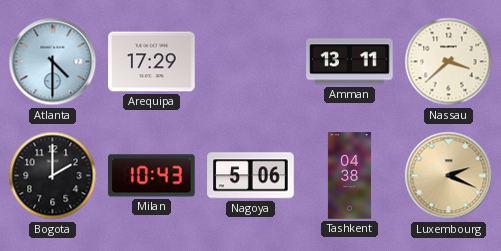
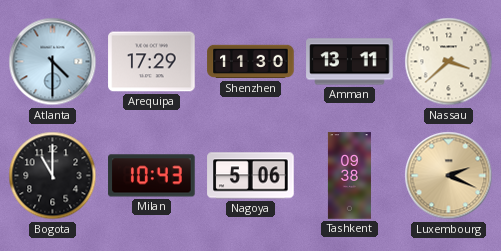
Shenzhen: none -> 11:30
Bogota: 2:00 -> 11:00
Tashkent: 04:38 -> 09:38
